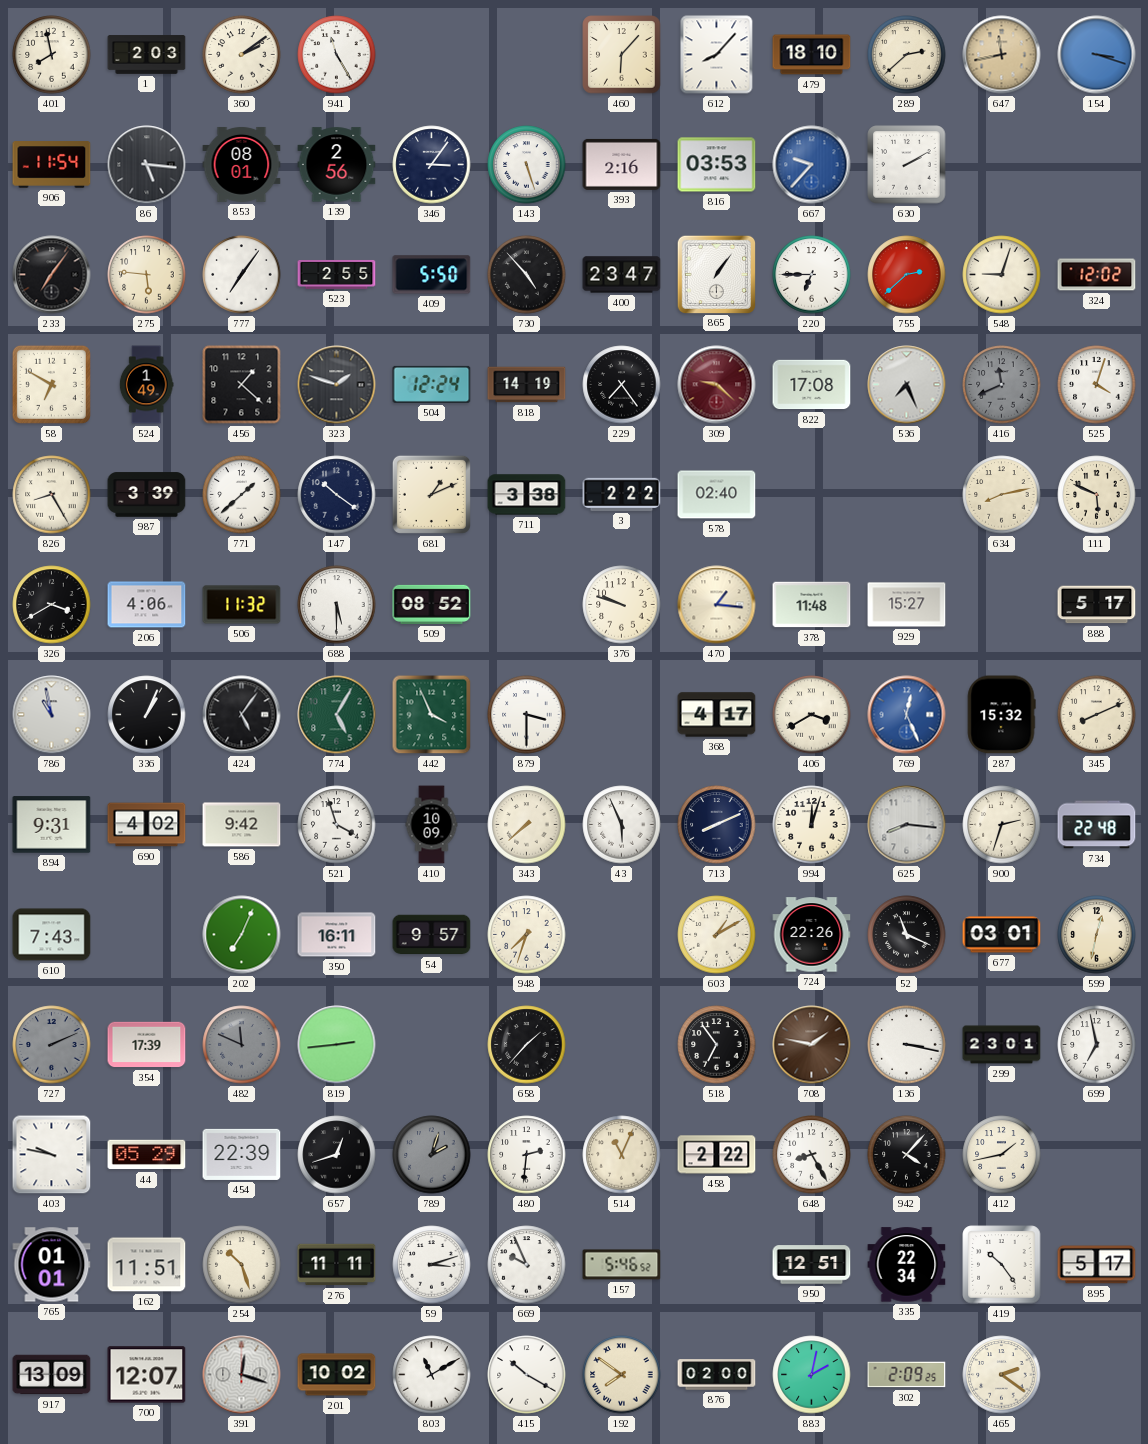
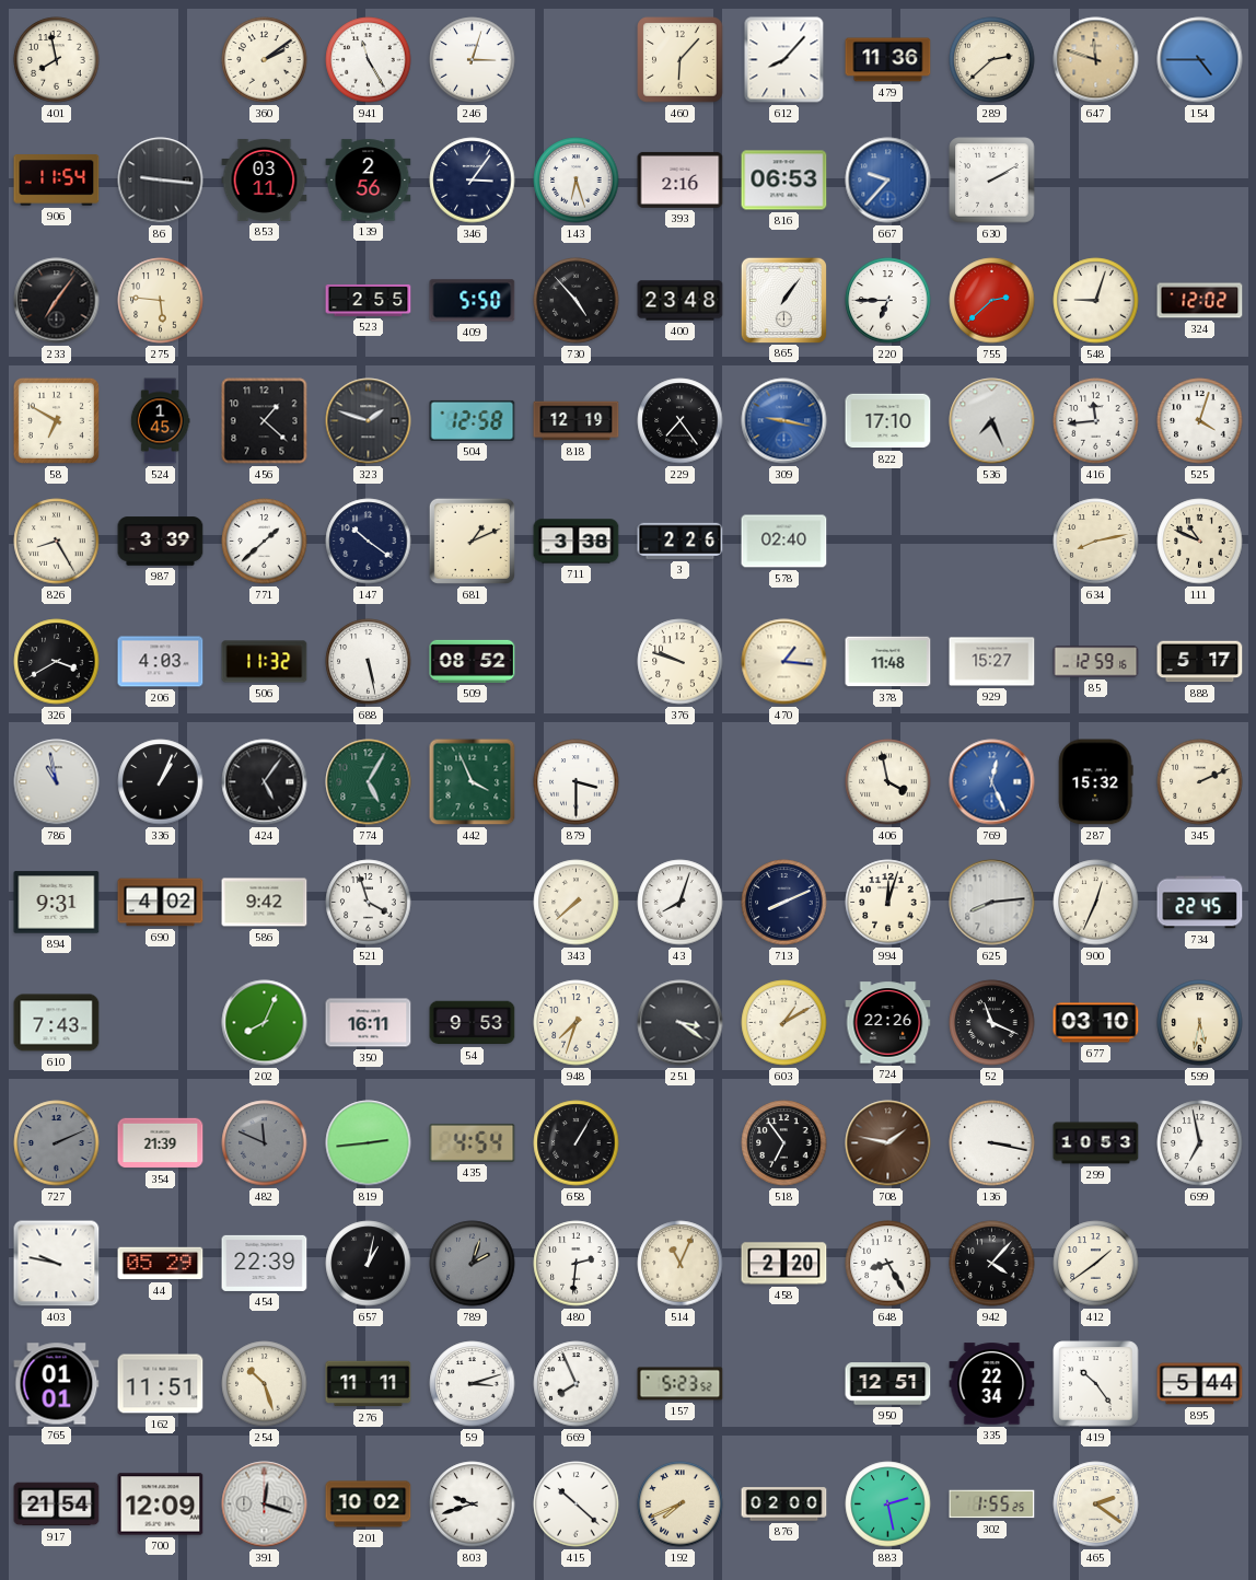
1: 2:03 -> none
246: none -> 3:03
479: 18:10 -> 11:36
647: 11:43 -> 11:48
154: 3:18 -> 4:45
86: 5:16 -> 9:16
853: 08:01 -> 03:11
143: 5:27 -> 6:27
816: 03:53 -> 06:53
777: 7:06 -> none
400: 23:47 -> 23:48
524: 1:49 -> 1:45
504: 12:24 -> 12:58
818: 14:19 -> 12:19
309: 9:22 -> 9:17
309 dial: burgundy -> blue
822: 17:08 -> 17:10
416: 11:41 -> 11:44
416 dial: grey -> white
3: 2:22 -> 2:26
111: 5:49 -> 10:49
206: 4:06 -> 4:03
688: 5:30 -> 5:28
85: none -> 12:59
368: 4:17 -> none
406: 3:40 -> 3:58
345: 8:11 -> 2:11
410: 10:09 -> none
43: 5:56 -> 8:03
625: 8:16 -> 8:14
900: 2:33 -> 12:34
734: 22:48 -> 22:45
202: 7:04 -> 8:04
54: 9:57 -> 9:53
251: none -> 3:21
677: 03:01 -> 03:10
599: 12:32 -> 5:32
354: 17:39 -> 21:39
435: none -> 4:54
658: 1:37 -> 1:05
299: 23:01 -> 10:53
657: 12:42 -> 1:02
458: 2:22 -> 2:20
412: 1:43 -> 1:39
669: 9:56 -> 7:56
157: 5:46 -> 5:23
895: 5:17 -> 5:44
917: 13:09 -> 21:54
700: 12:07 -> 12:09
803: 11:10 -> 9:42
415: 10:20 -> 10:22
192: 7:51 -> 7:41
883: 2:02 -> 2:28
302: 2:09 -> 1:55
